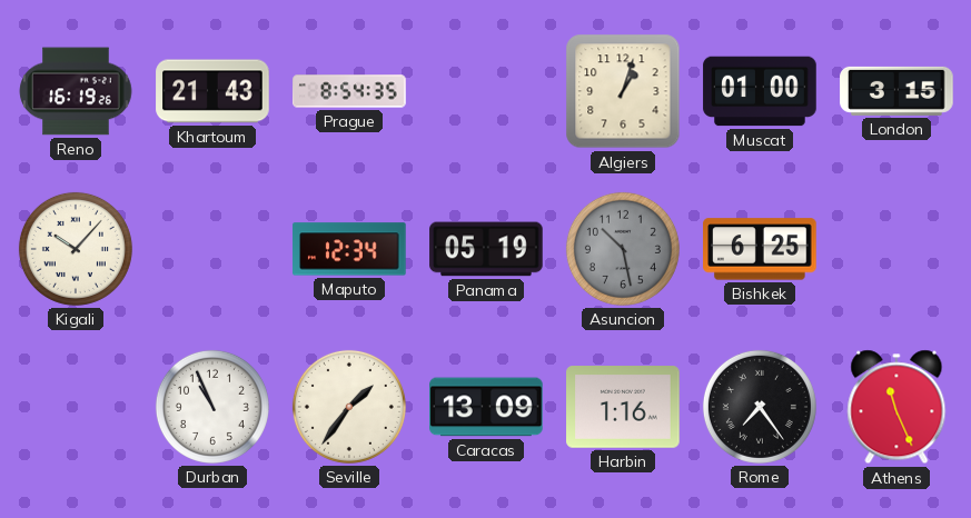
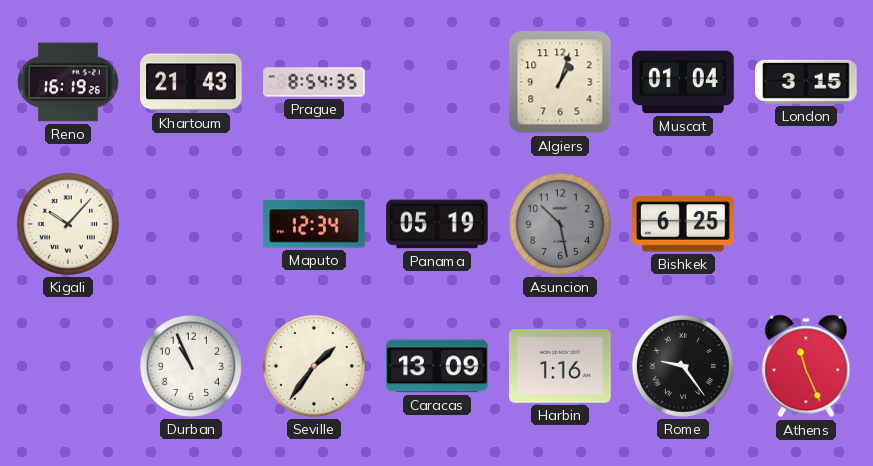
Muscat: 01:00 -> 01:04
Rome: 7:24 -> 9:24
